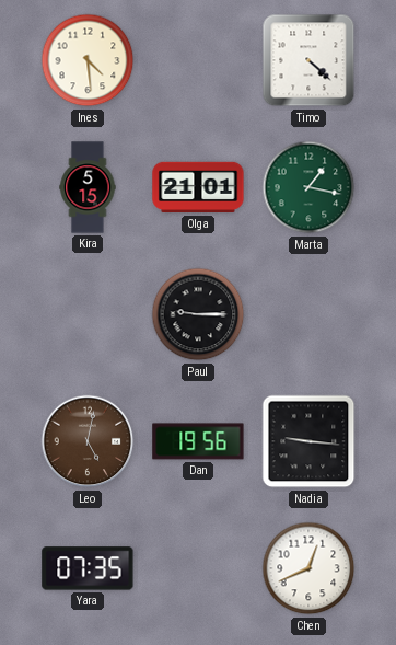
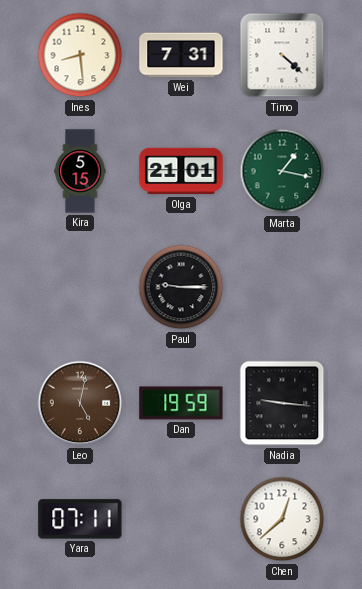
Ines: 4:29 -> 8:29
Wei: none -> 7:31
Dan: 19:56 -> 19:59
Yara: 07:35 -> 07:11
Chen: 12:41 -> 12:38
